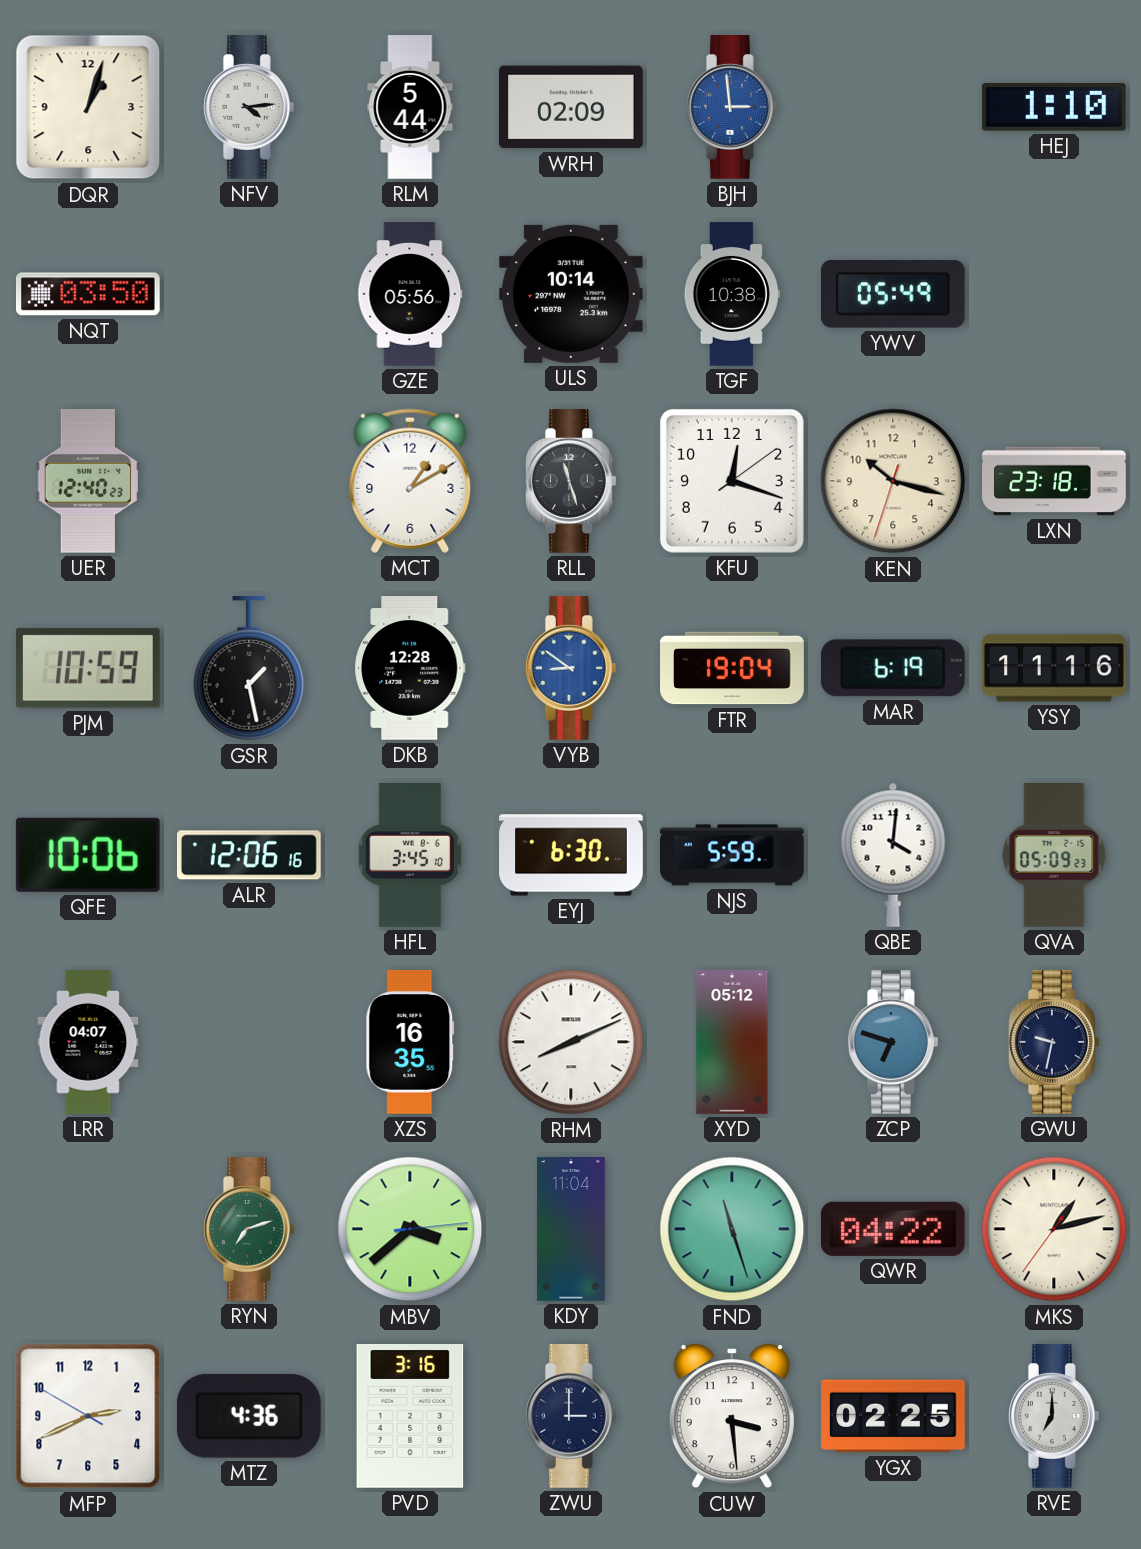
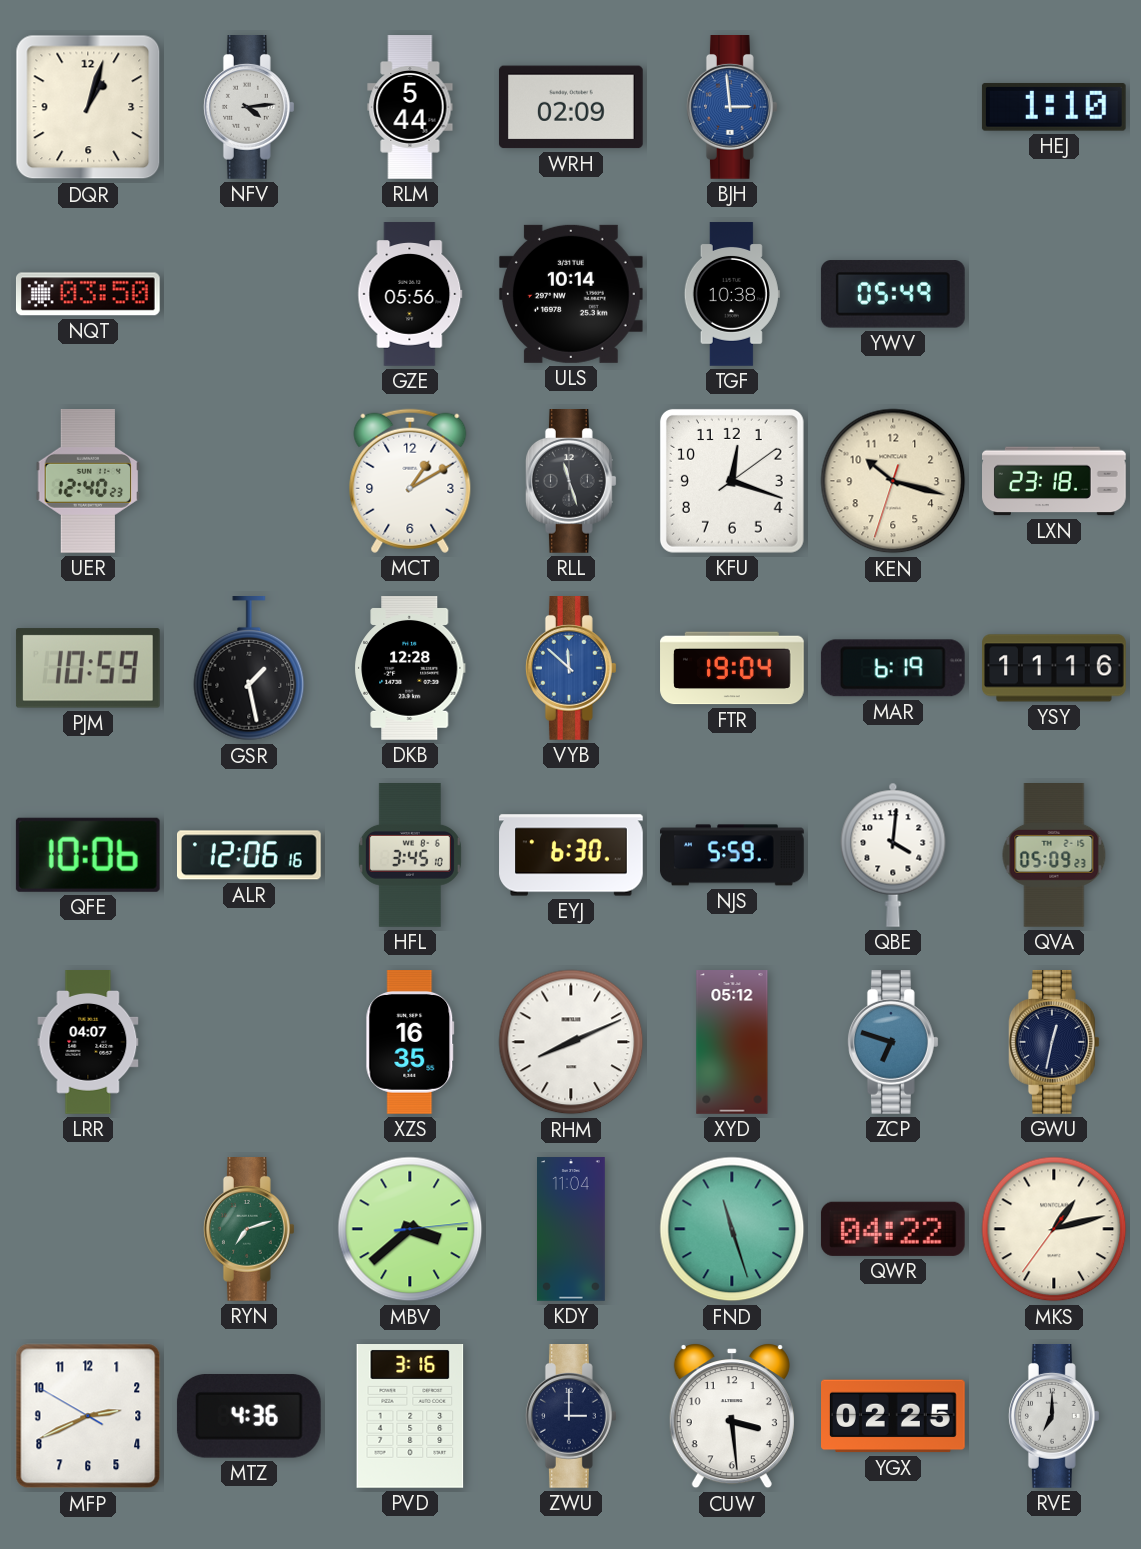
VYB: 8:51 -> 11:52
GWU: 9:32 -> 12:32
